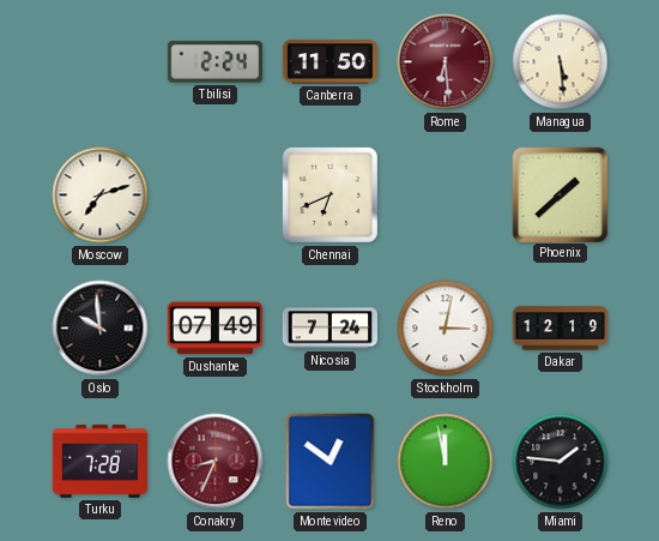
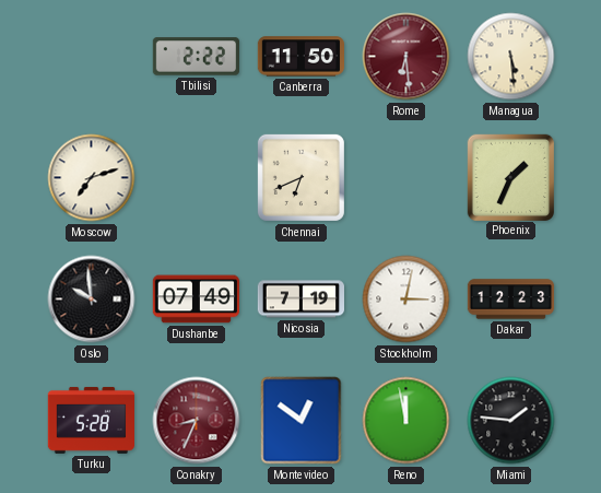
Tbilisi: 2:24 -> 2:22
Phoenix: 1:38 -> 1:34
Nicosia: 7:24 -> 7:19
Dakar: 12:19 -> 12:23
Turku: 7:28 -> 5:28
